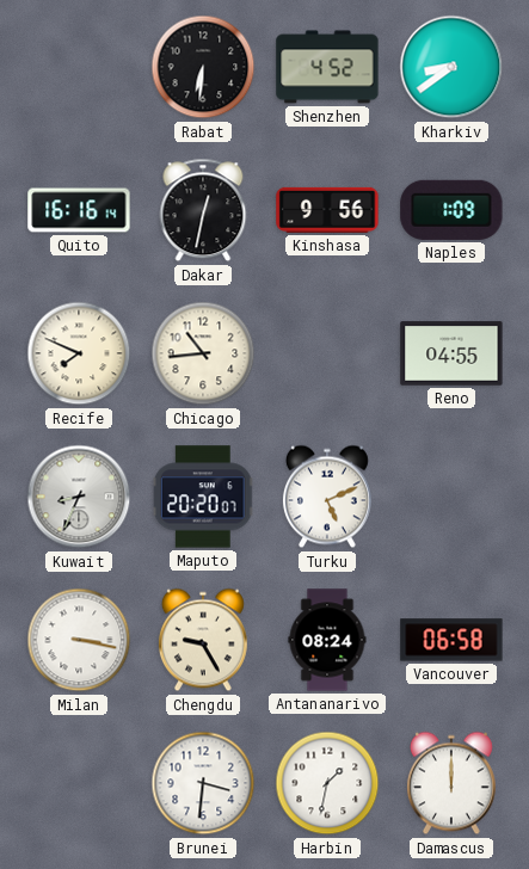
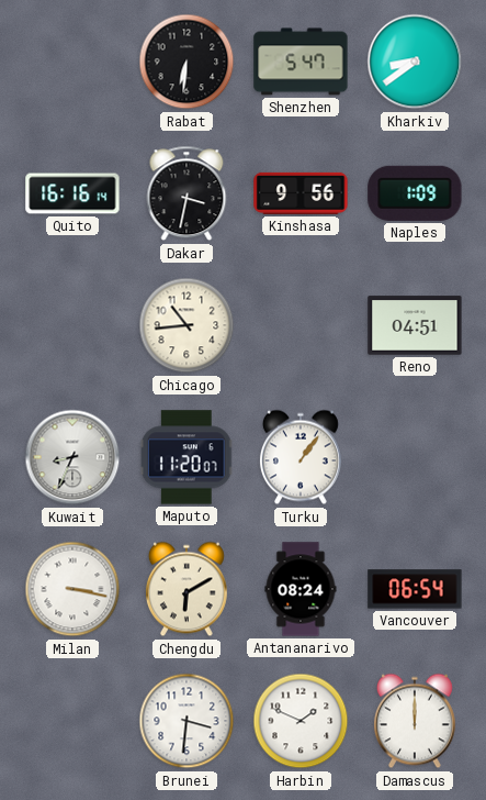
Shenzhen: 4:52 -> 5:47
Dakar: 12:32 -> 3:32
Recife: 7:49 -> none
Reno: 04:55 -> 04:51
Maputo: 20:20 -> 11:20
Turku: 5:11 -> 1:06
Chengdu: 9:25 -> 6:10
Vancouver: 06:58 -> 06:54
Harbin: 1:32 -> 1:49
